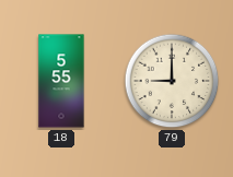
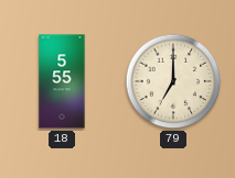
79: 9:00 -> 7:00
